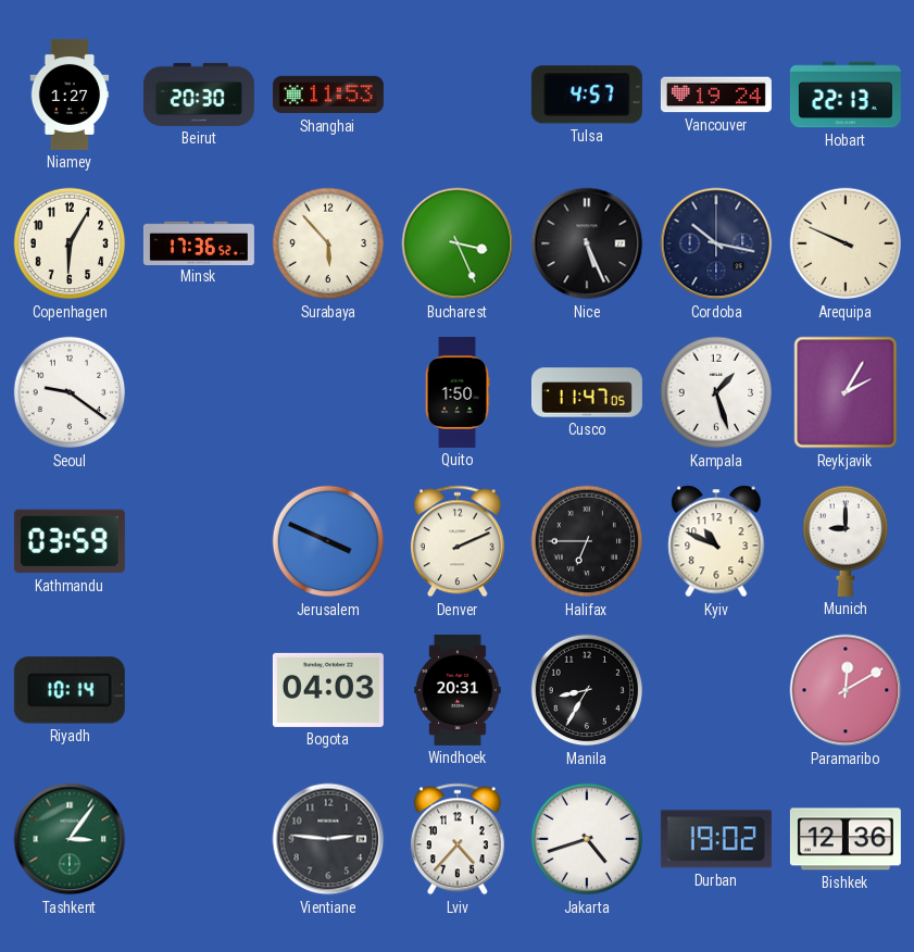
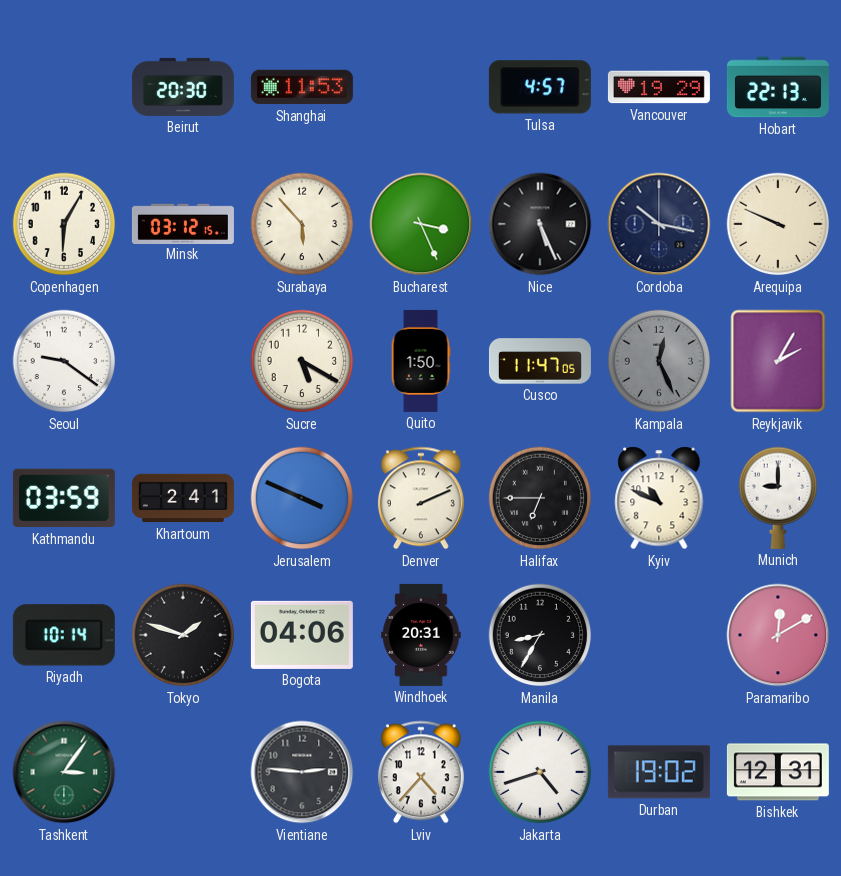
Niamey: 1:27 -> none
Vancouver: 19:24 -> 19:29
Minsk: 17:36 -> 03:12
Sucre: none -> 5:20
Kampala: 1:27 -> 12:26
Kampala dial: white -> grey
Khartoum: none -> 2:41
Tokyo: none -> 1:48
Bogota: 04:03 -> 04:06
Bishkek: 12:36 -> 12:31
